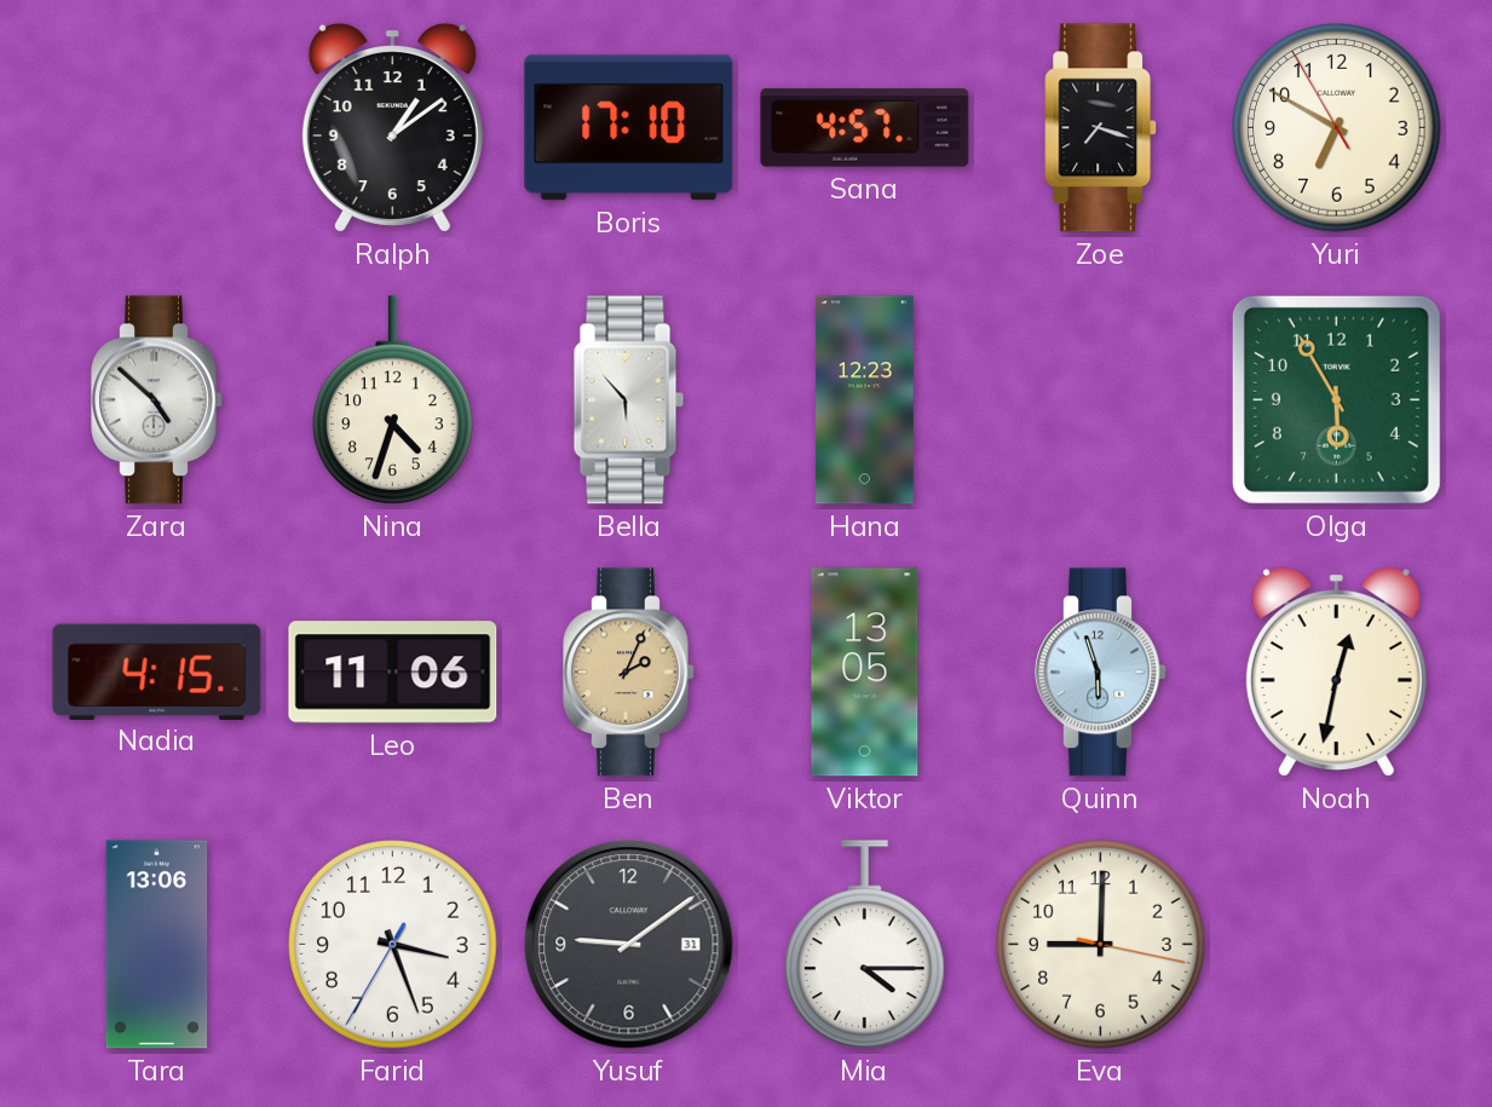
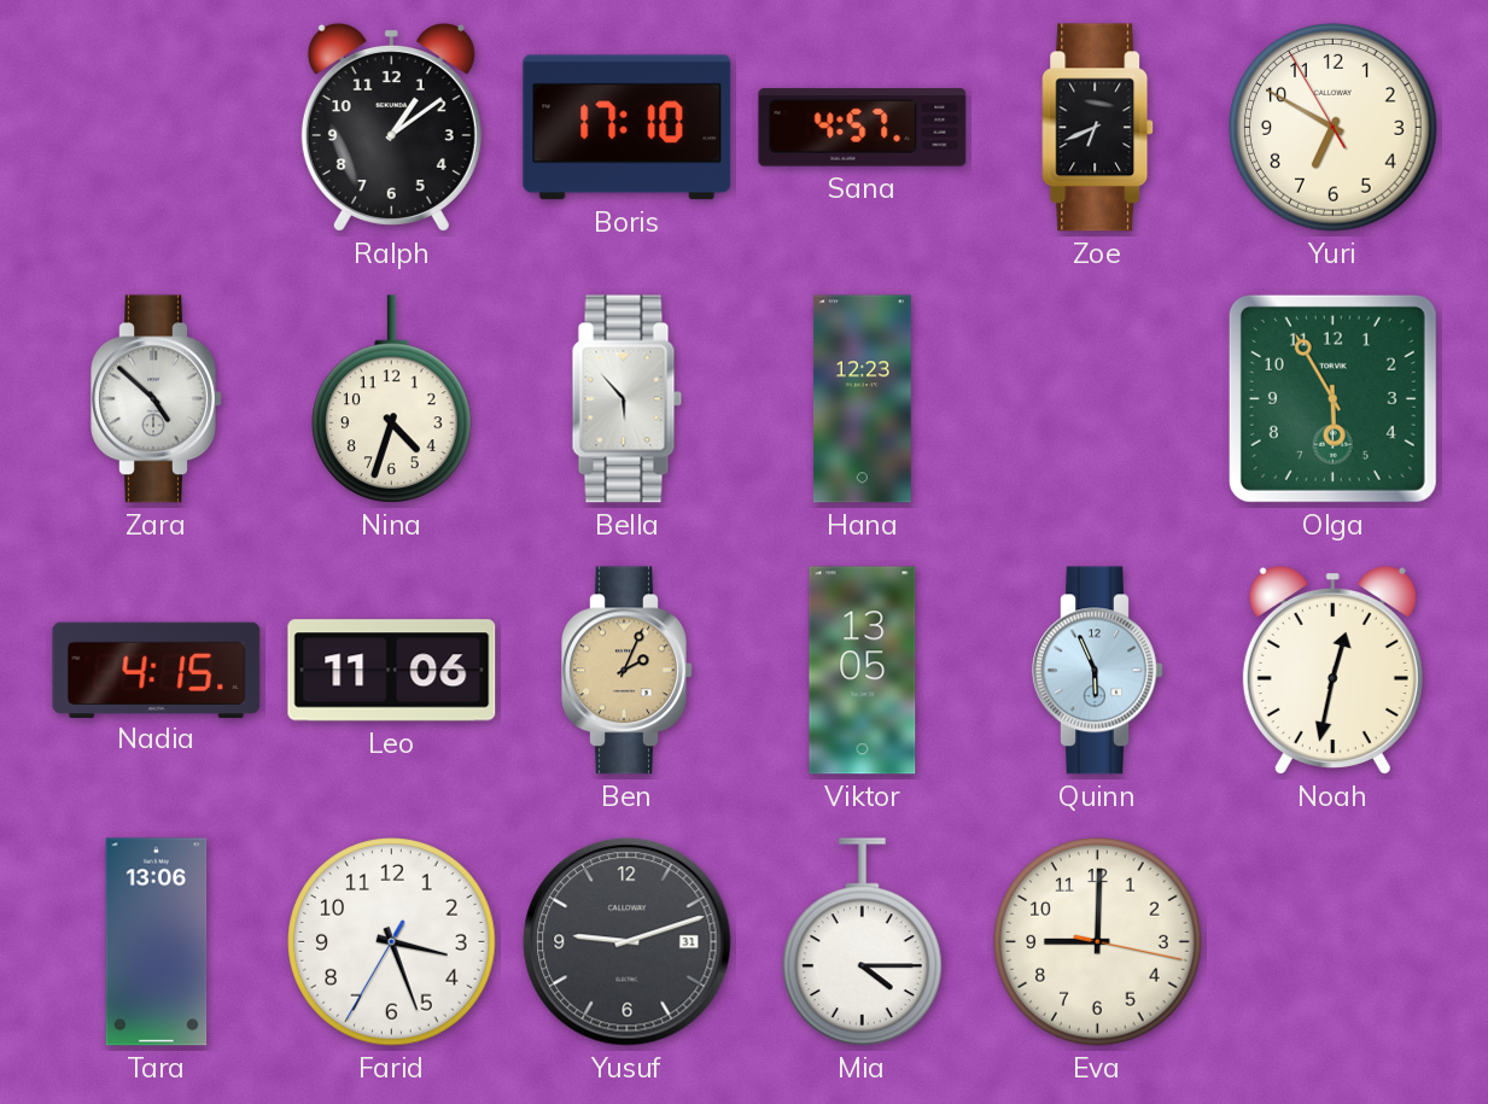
Zoe: 7:18 -> 6:41
Quinn: 5:57 -> 5:56
Yusuf: 9:09 -> 9:12
